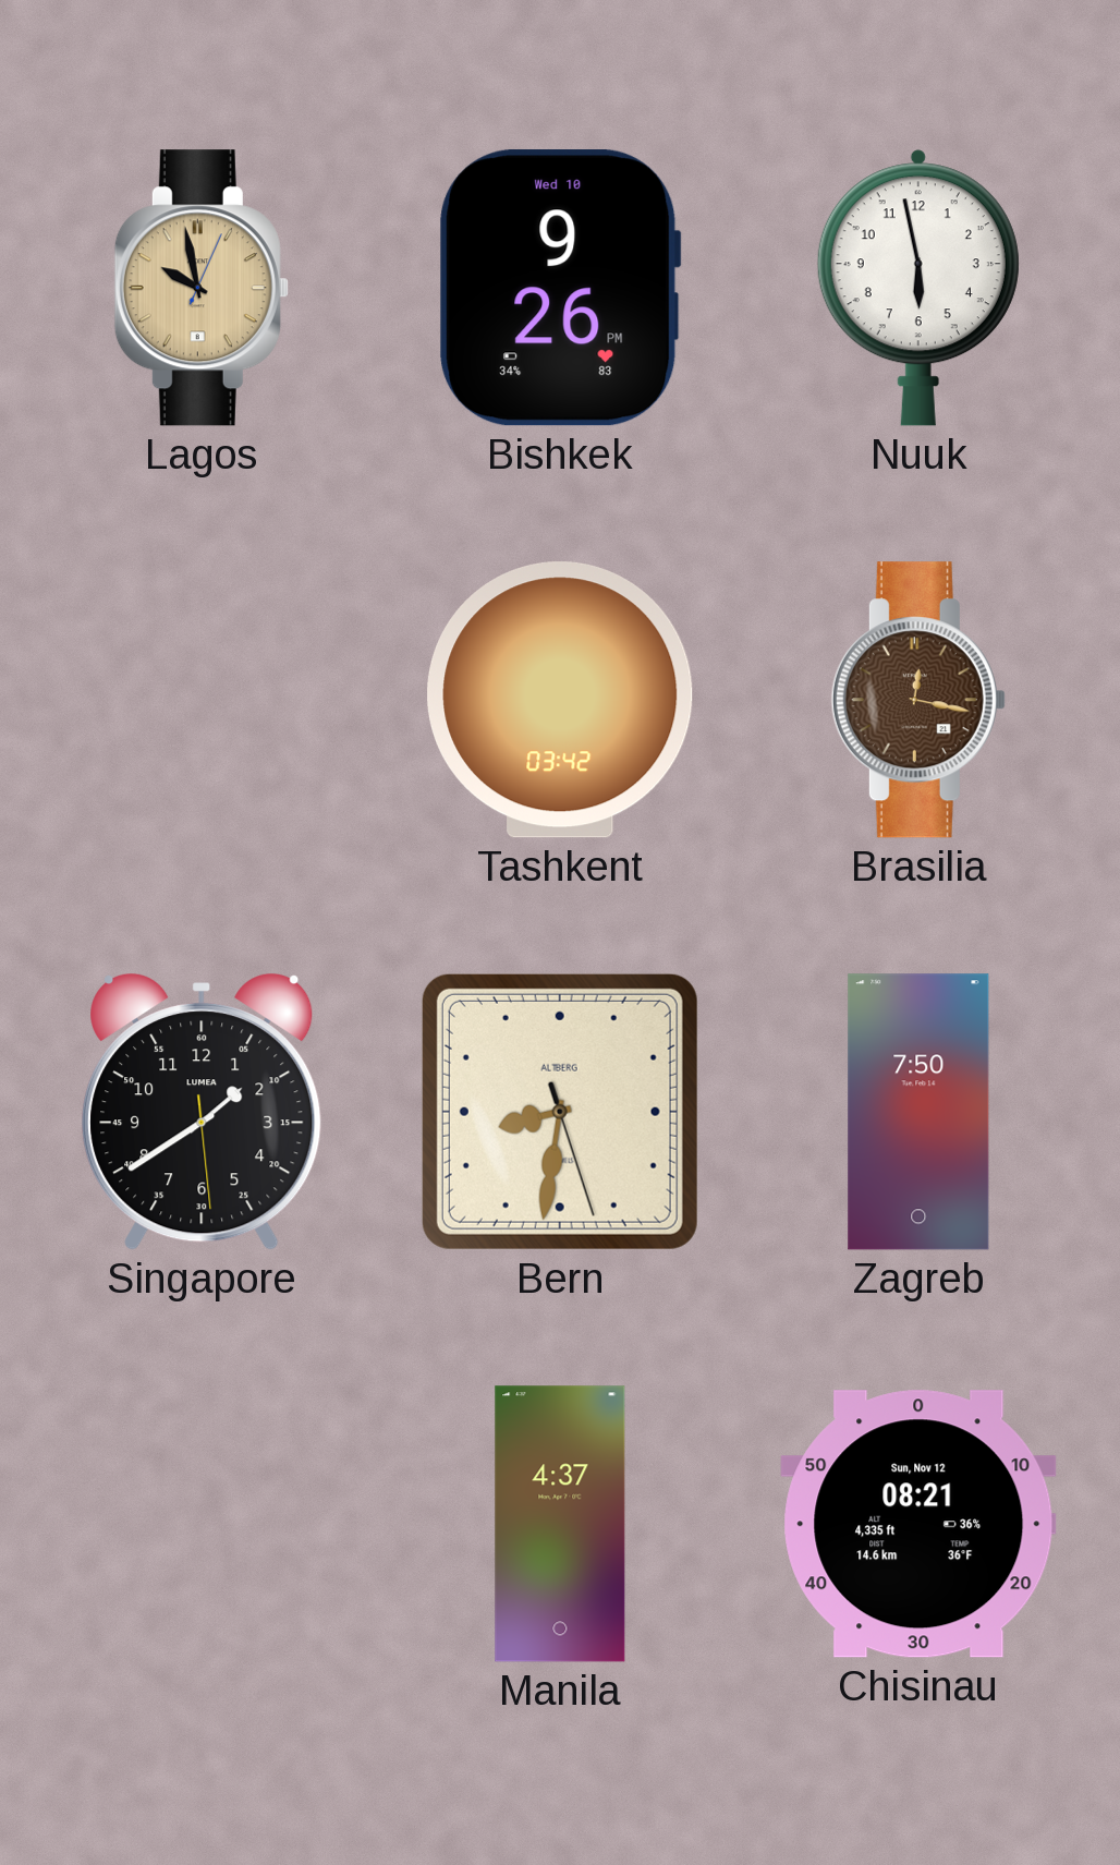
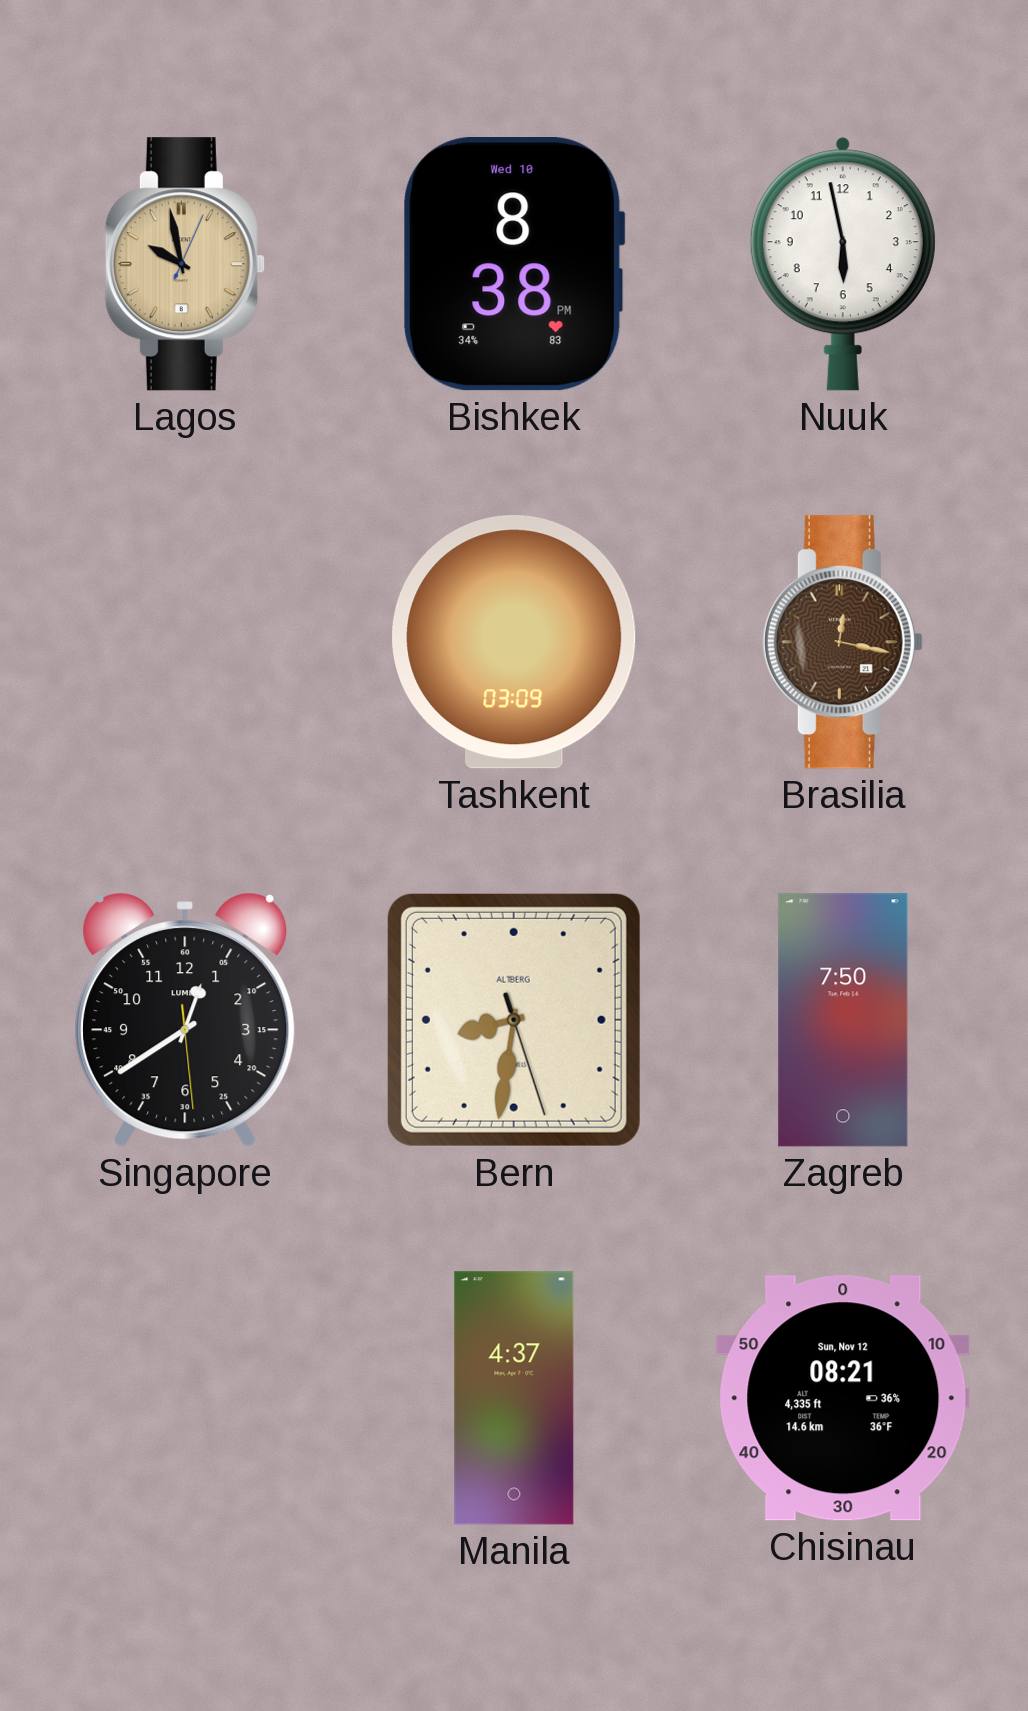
Bishkek: 9:26 -> 8:38
Tashkent: 03:42 -> 03:09
Singapore: 1:39 -> 12:39
